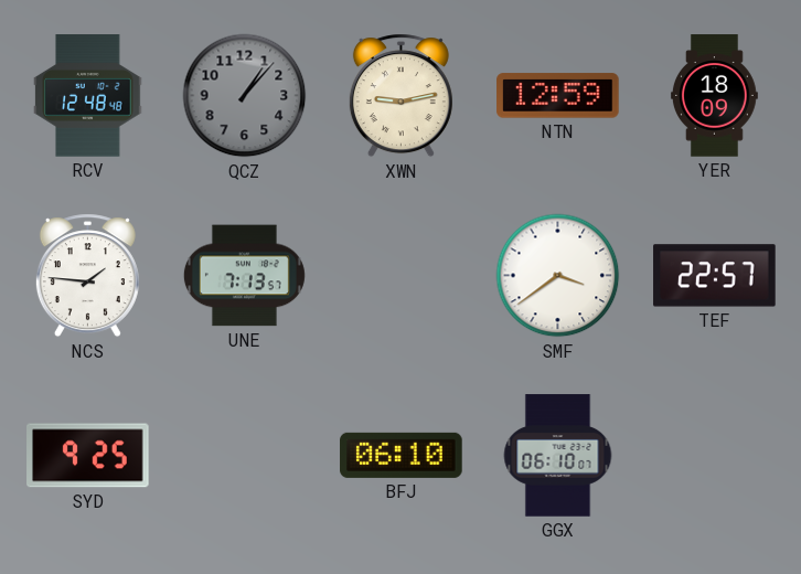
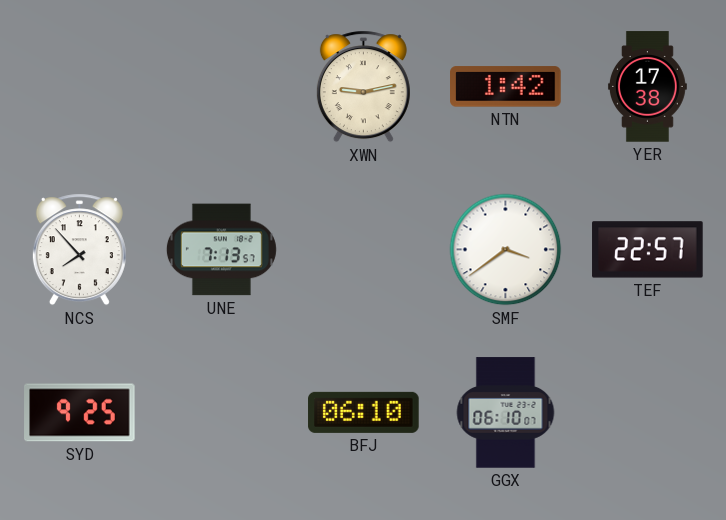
RCV: 12:48 -> none
QCZ: 1:07 -> none
NTN: 12:59 -> 1:42
YER: 18:09 -> 17:38
NCS: 1:46 -> 7:53
